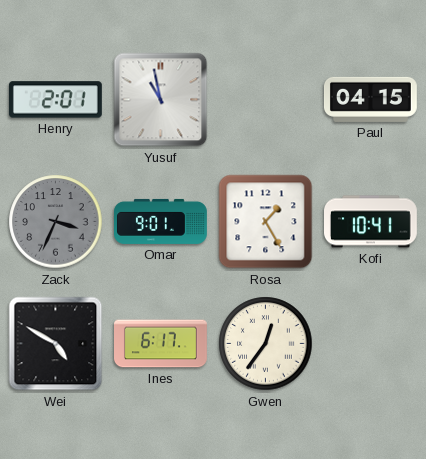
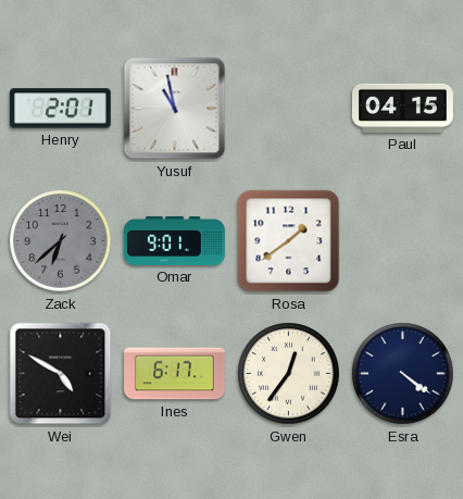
Zack: 3:34 -> 6:38
Rosa: 1:25 -> 1:39
Kofi: 10:41 -> none
Esra: none -> 4:21
